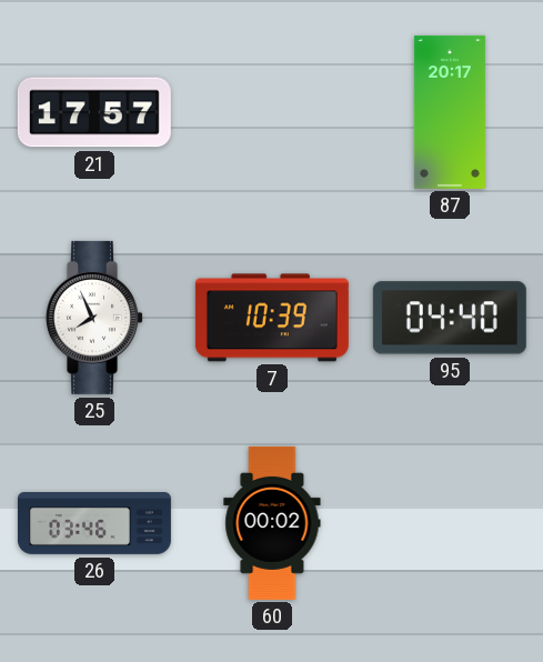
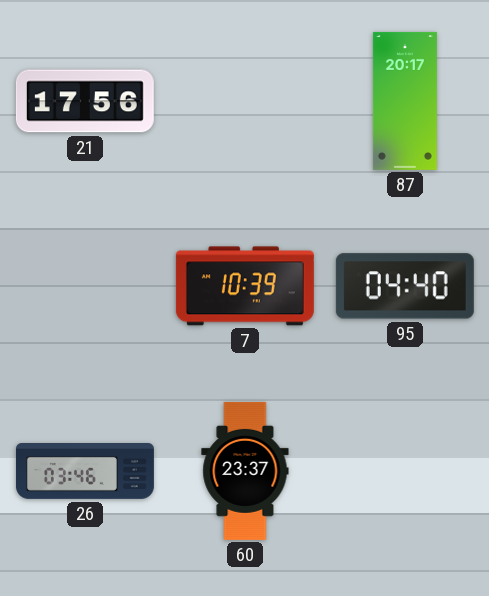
21: 17:57 -> 17:56
25: 7:56 -> none
60: 00:02 -> 23:37
